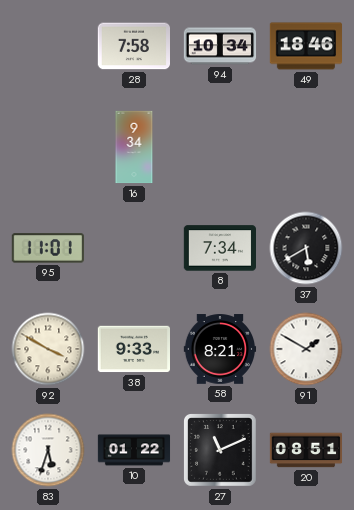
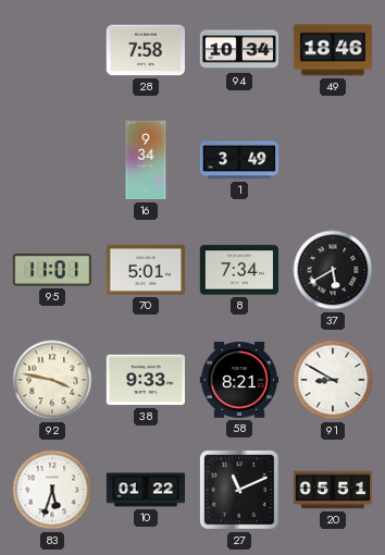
1: none -> 3:49
70: none -> 5:01
92: 3:50 -> 3:47
91: 1:50 -> 8:50
20: 08:51 -> 05:51
